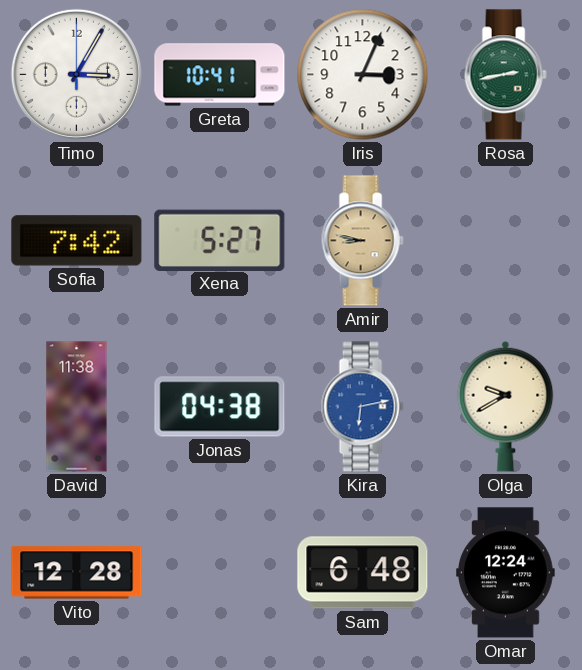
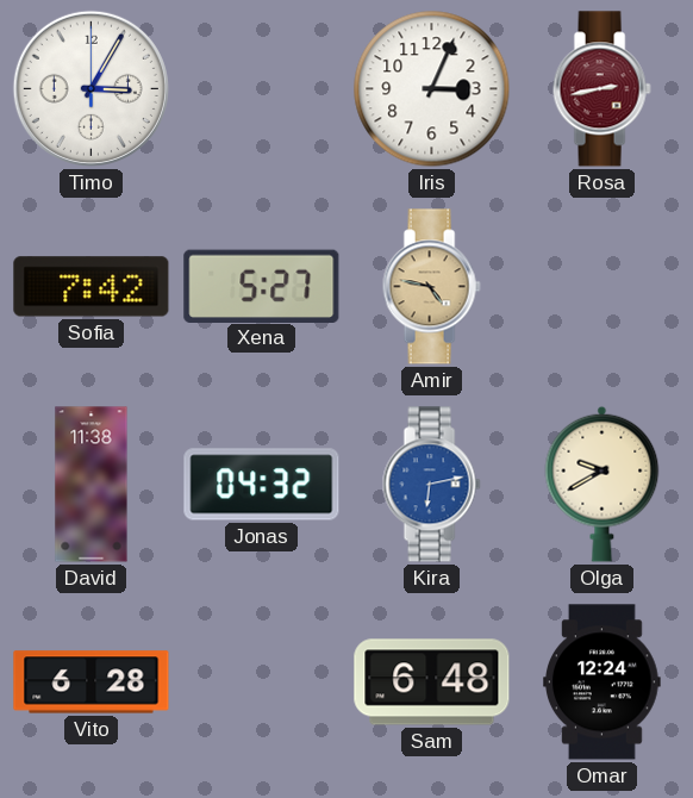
Greta: 10:41 -> none
Rosa dial: green -> burgundy
Amir: 8:47 -> 4:47
Jonas: 04:38 -> 04:32
Vito: 12:28 -> 6:28
